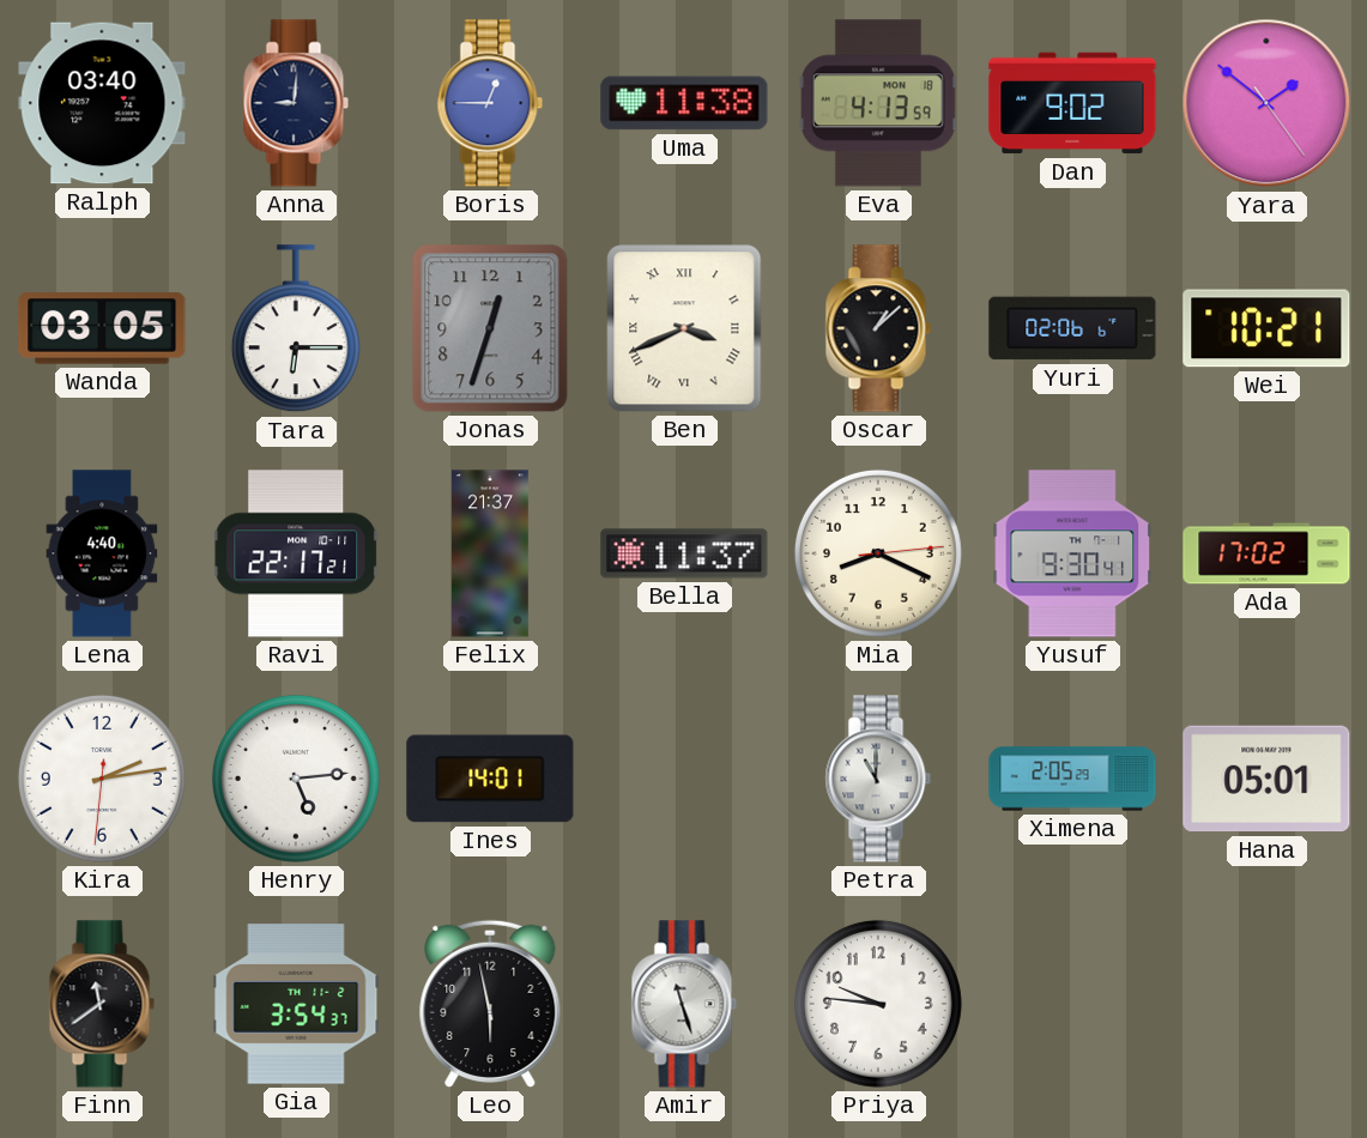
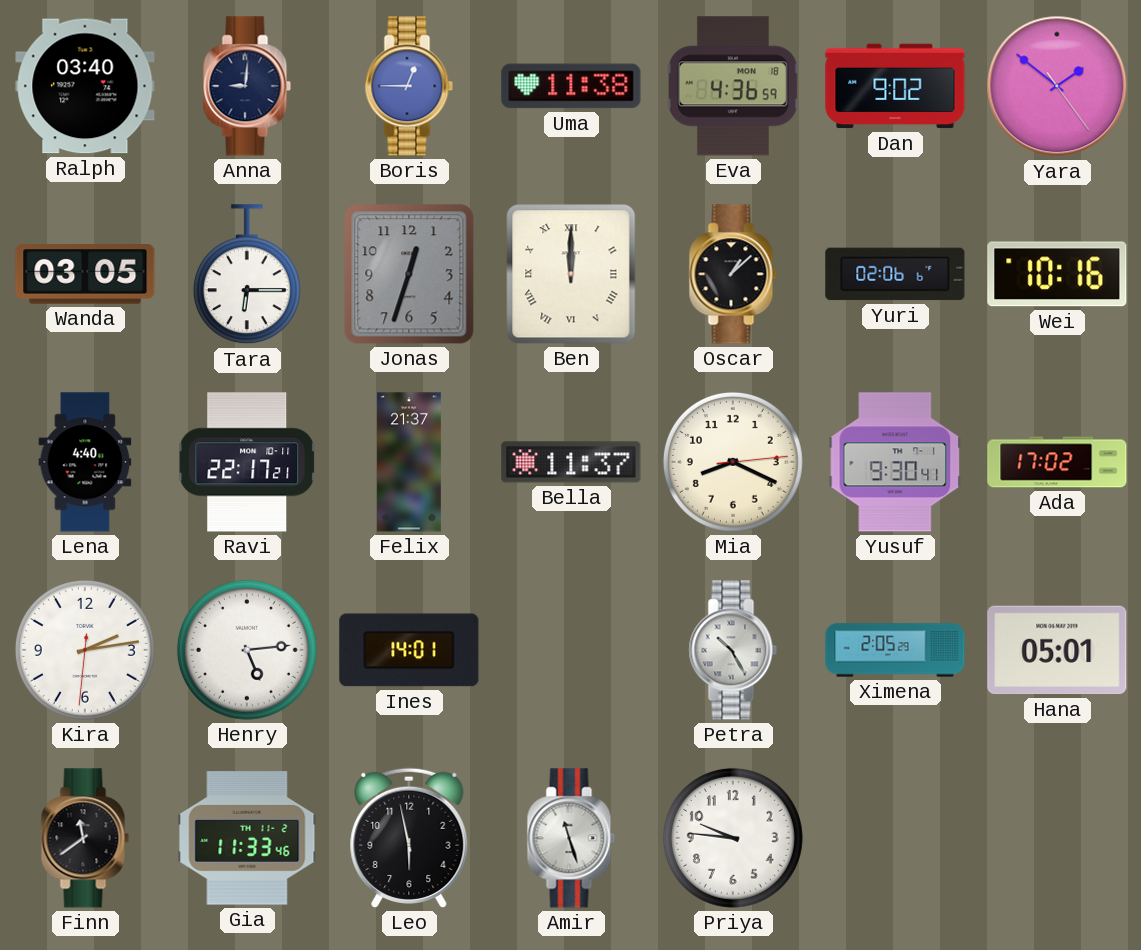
Eva: 4:13 -> 4:36
Ben: 3:41 -> 12:00
Wei: 10:21 -> 10:16
Petra: 11:00 -> 10:25
Gia: 3:54 -> 11:33
